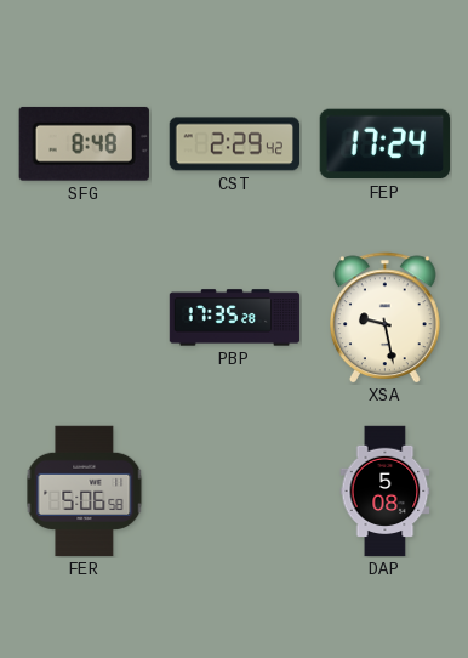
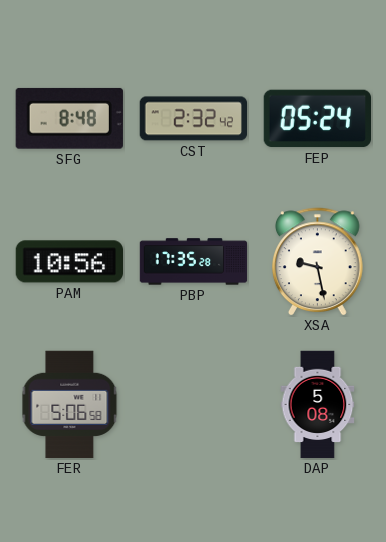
CST: 2:29 -> 2:32
FEP: 17:24 -> 05:24
PAM: none -> 10:56
